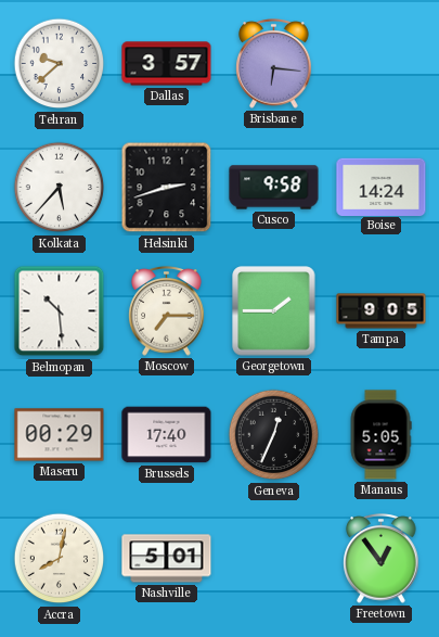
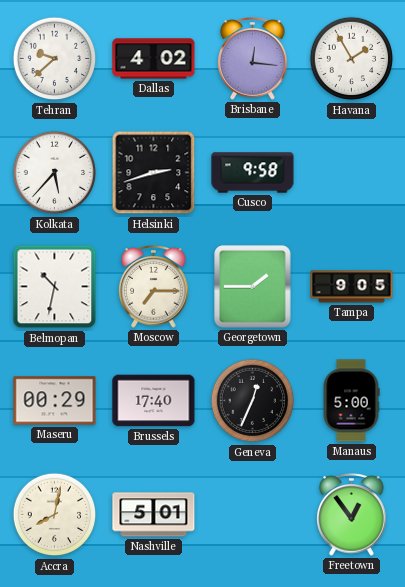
Dallas: 3:57 -> 4:02
Brisbane: 6:16 -> 12:16
Havana: none -> 1:55
Boise: 14:24 -> none
Belmopan: 10:29 -> 10:32
Manaus: 5:05 -> 5:00
